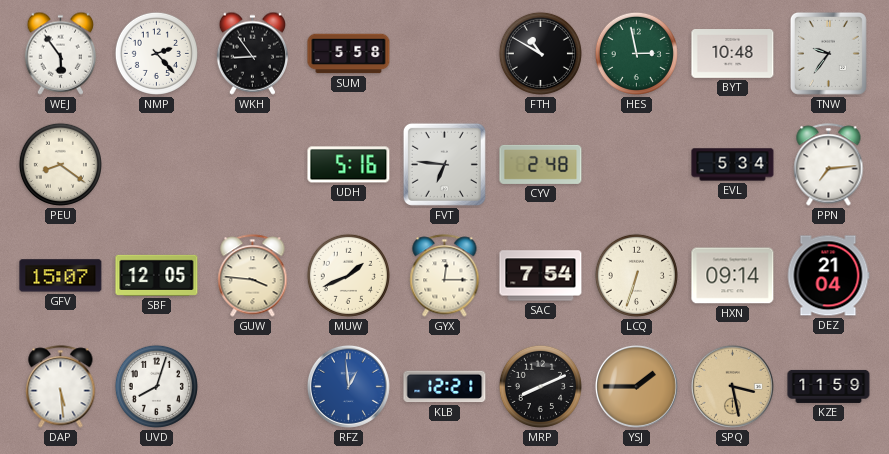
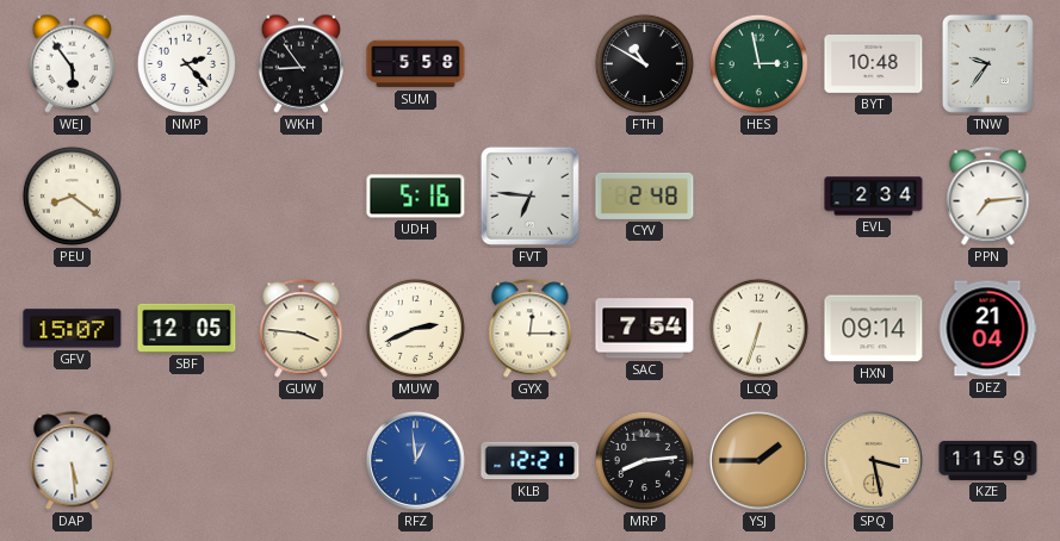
EVL: 5:34 -> 2:34
MUW: 1:41 -> 2:41
UVD: 8:03 -> none
MRP: 8:11 -> 8:14
